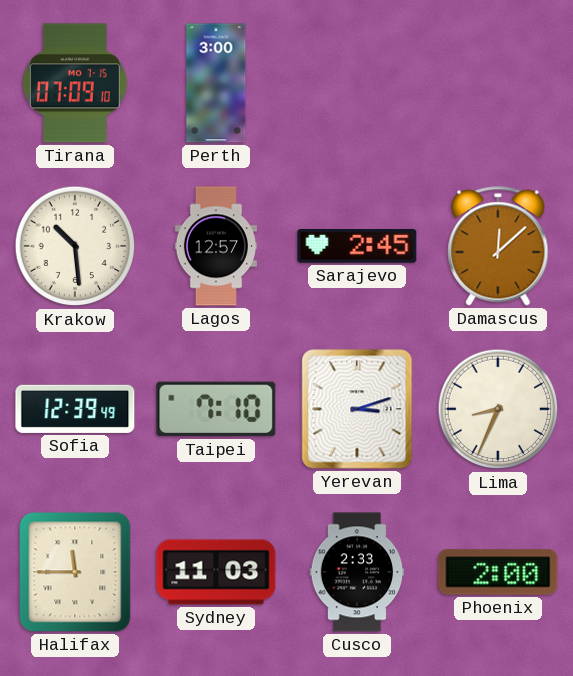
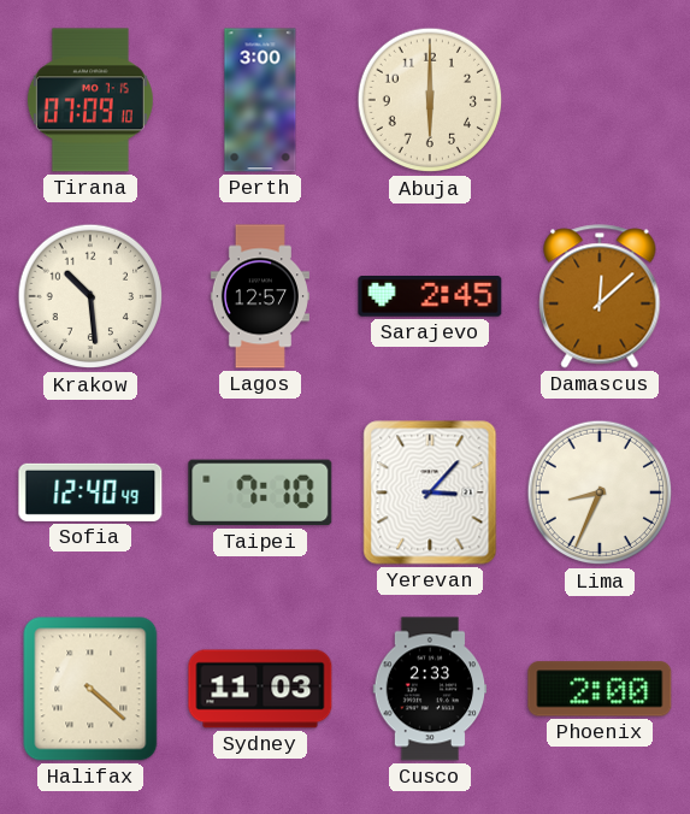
Abuja: none -> 6:00
Sofia: 12:39 -> 12:40
Yerevan: 3:12 -> 3:07
Halifax: 11:45 -> 4:22
